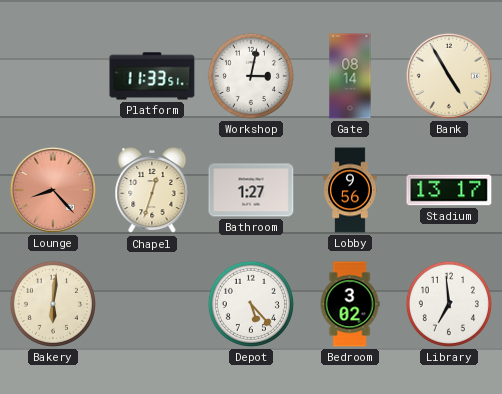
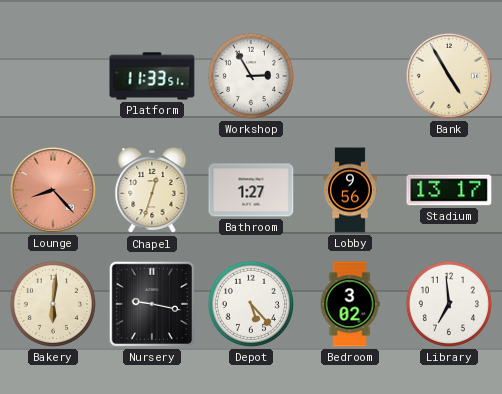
Workshop: 3:02 -> 2:55
Gate: 08:14 -> none
Nursery: none -> 9:17
